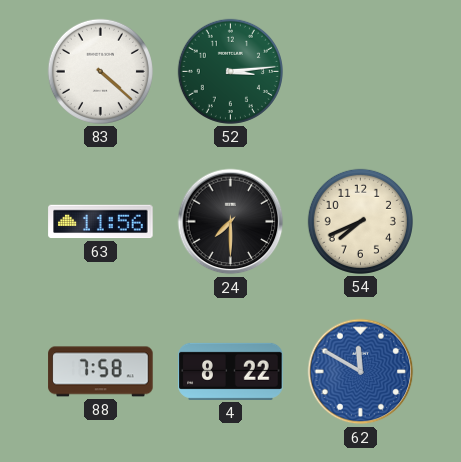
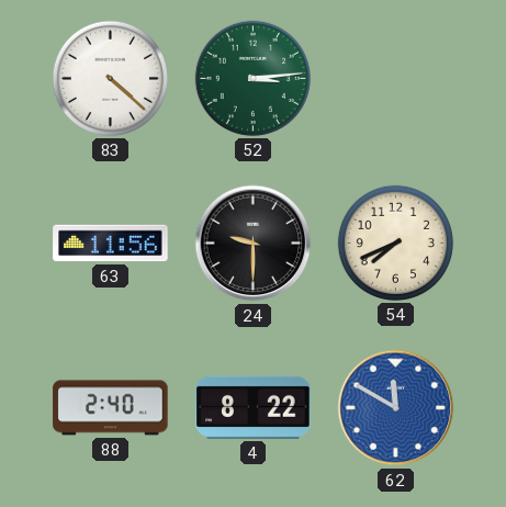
24: 7:30 -> 9:30
88: 7:58 -> 2:40
